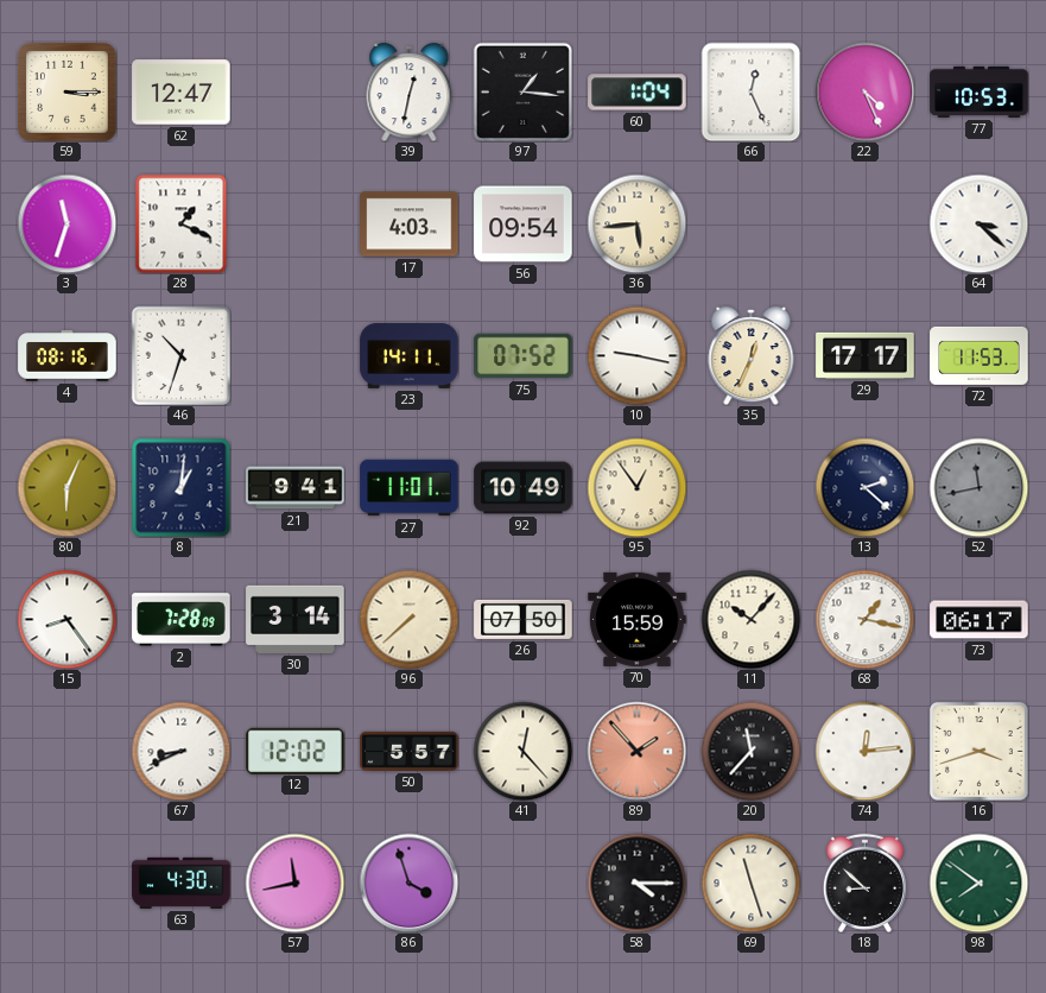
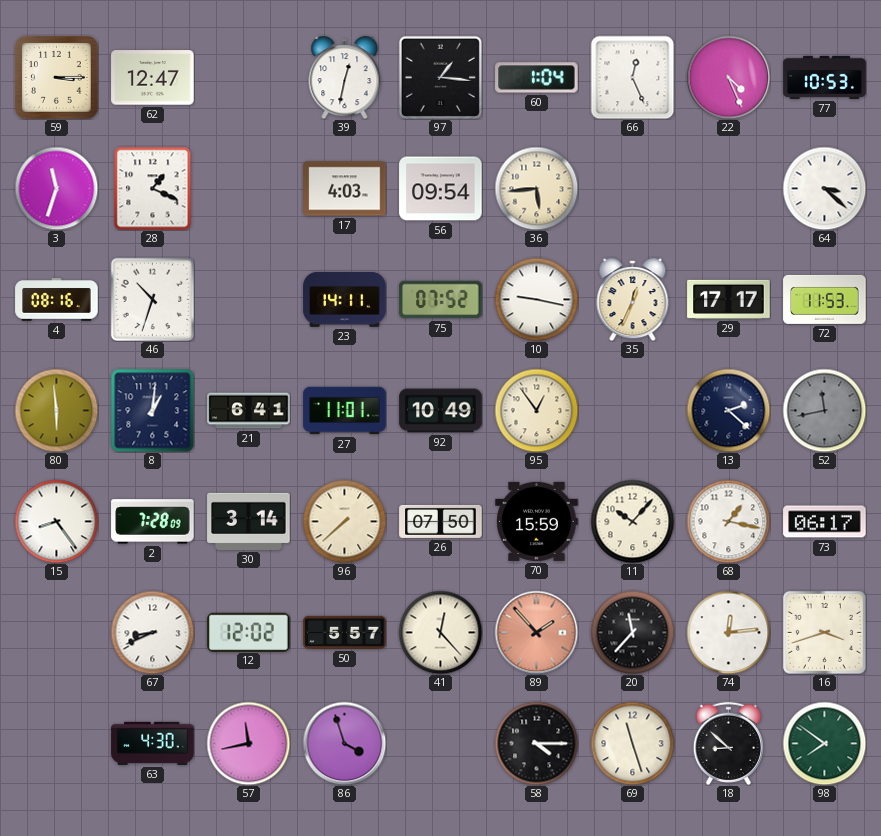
80: 6:04 -> 5:59
21: 9:41 -> 6:41
